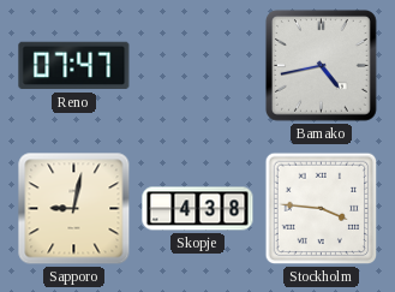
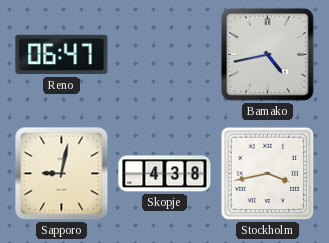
Reno: 07:47 -> 06:47
Stockholm: 3:46 -> 3:43
